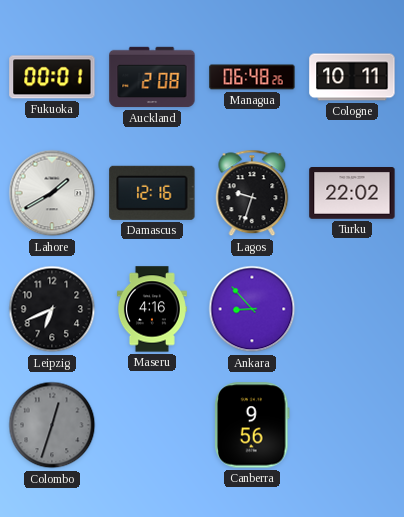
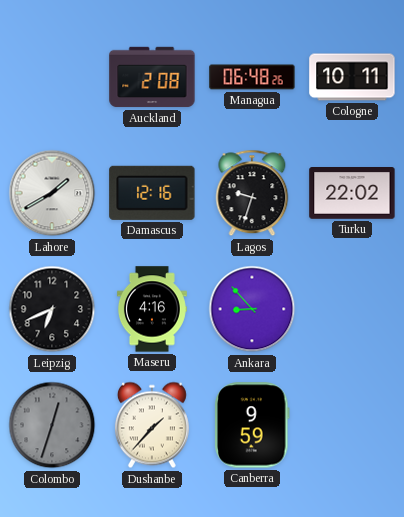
Fukuoka: 00:01 -> none
Dushanbe: none -> 1:37
Canberra: 9:56 -> 9:59
